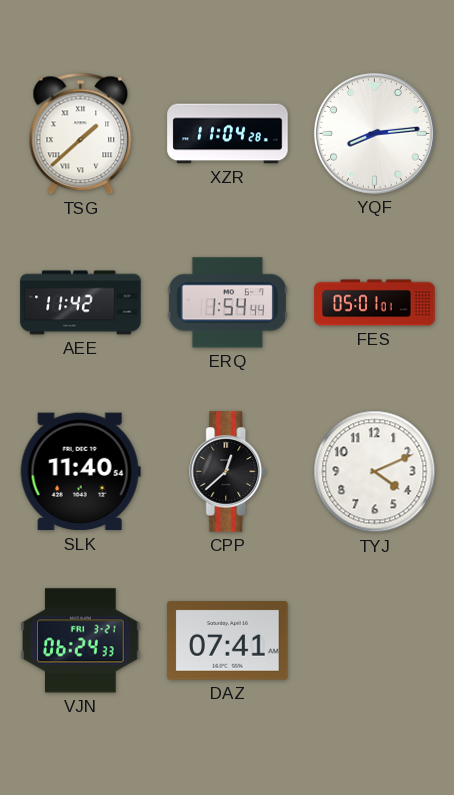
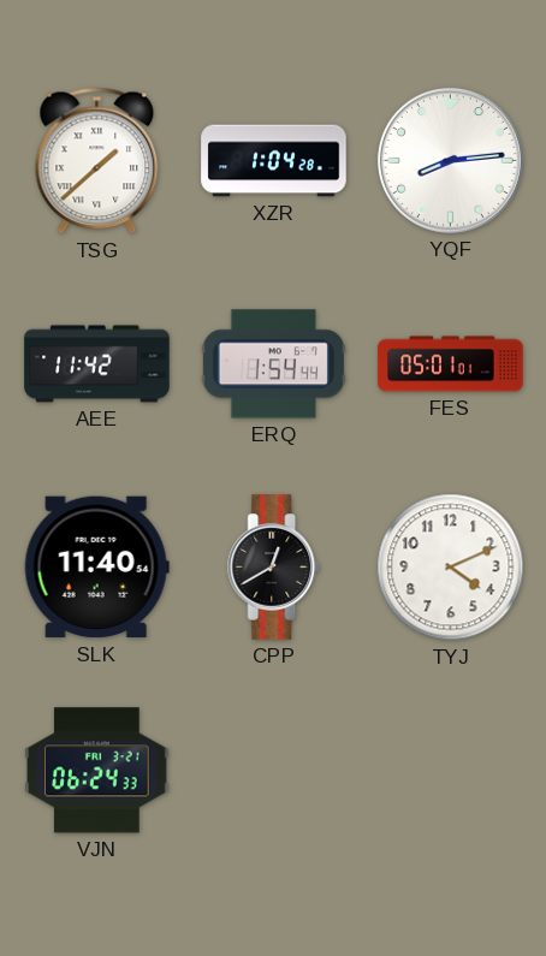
XZR: 11:04 -> 1:04
CPP: 12:38 -> 12:40
DAZ: 07:41 -> none
